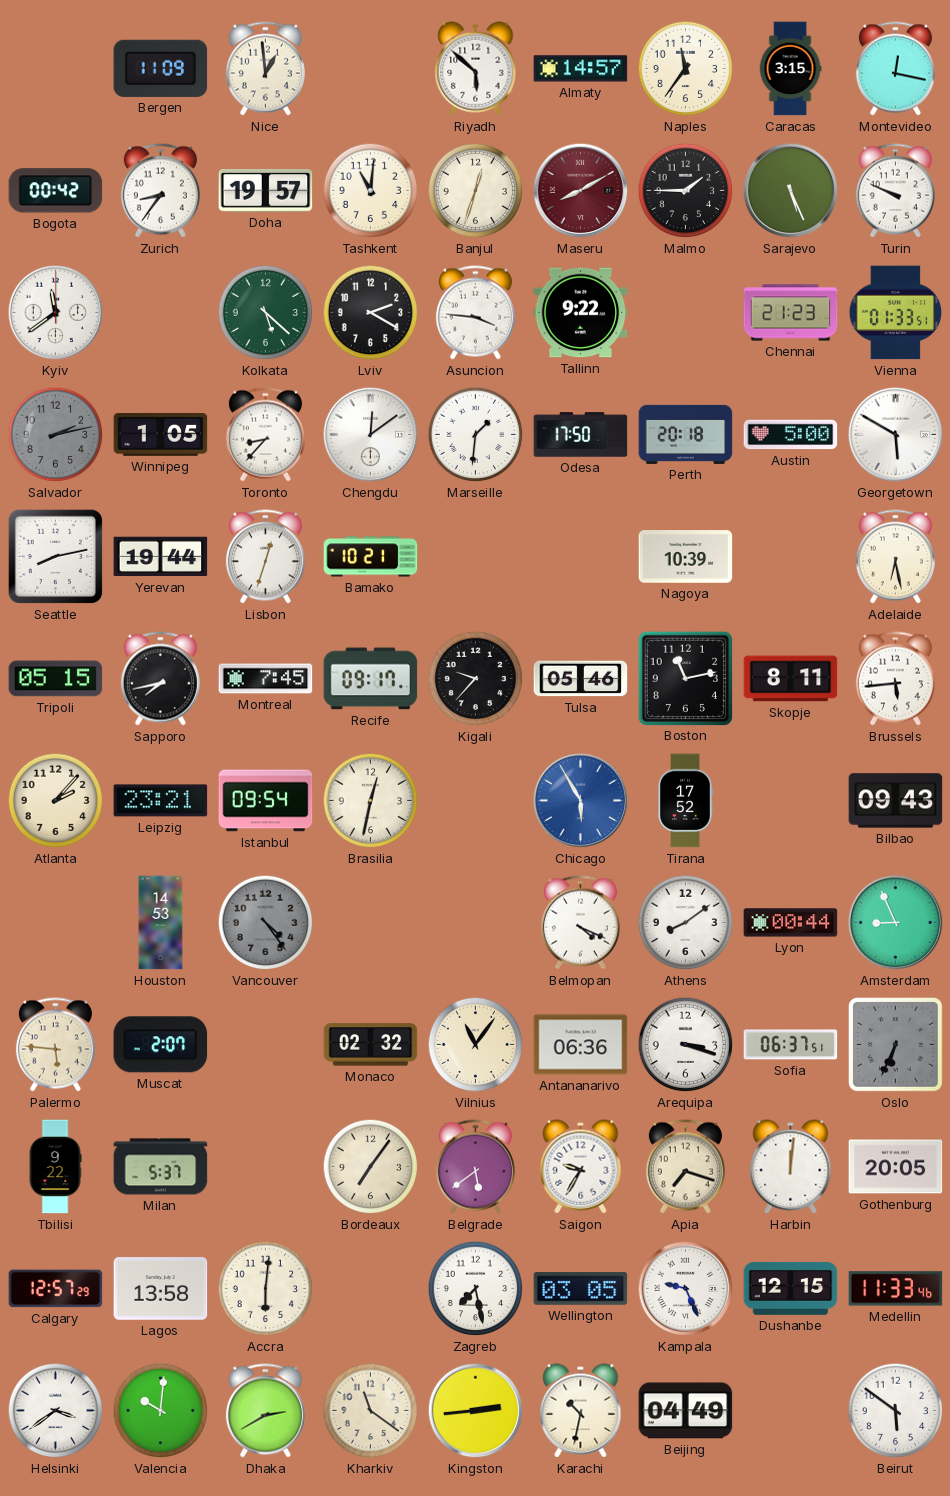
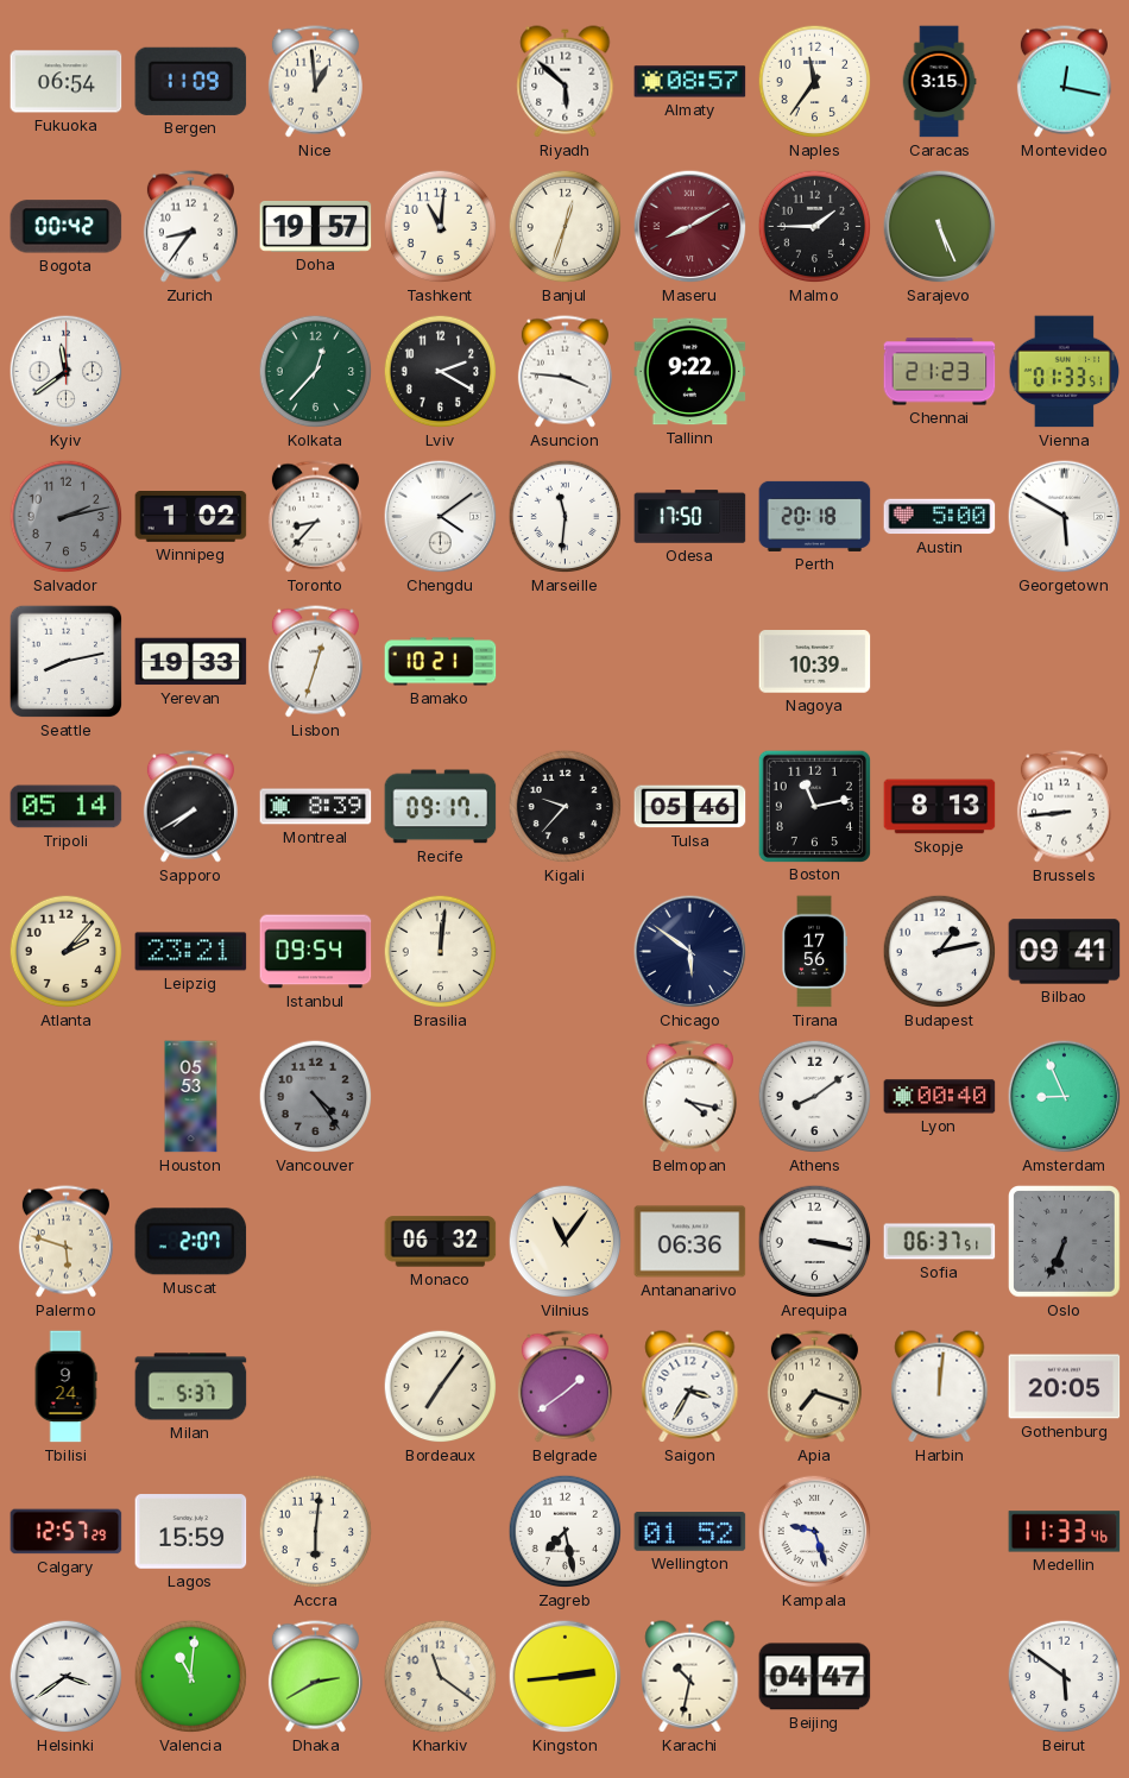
Fukuoka: none -> 06:54
Almaty: 14:57 -> 08:57
Turin: 9:49 -> none
Kolkata: 5:22 -> 12:37
Winnipeg: 1:05 -> 1:02
Chengdu: 12:09 -> 4:09
Marseille: 1:31 -> 11:31
Yerevan: 19:44 -> 19:33
Adelaide: 6:28 -> none
Tripoli: 05:15 -> 05:14
Sapporo: 7:43 -> 7:40
Montreal: 7:45 -> 8:39
Skopje: 8:11 -> 8:13
Brussels: 5:44 -> 8:44
Brasilia: 12:32 -> 12:01
Chicago: 5:55 -> 5:51
Chicago dial: blue -> navy
Tirana: 17:52 -> 17:56
Budapest: none -> 1:13
Bilbao: 09:43 -> 09:41
Houston: 14:53 -> 05:53
Belmopan: 4:19 -> 4:17
Lyon: 00:44 -> 00:40
Palermo: 5:46 -> 5:48
Monaco: 02:32 -> 06:32
Arequipa: 3:18 -> 3:17
Tbilisi: 9:22 -> 9:24
Belgrade: 5:39 -> 1:39
Saigon: 9:35 -> 3:35
Lagos: 13:58 -> 15:59
Wellington: 03:05 -> 01:52
Kampala: 9:26 -> 9:27
Dushanbe: 12:15 -> none
Valencia: 10:01 -> 11:01
Beijing: 04:49 -> 04:47
